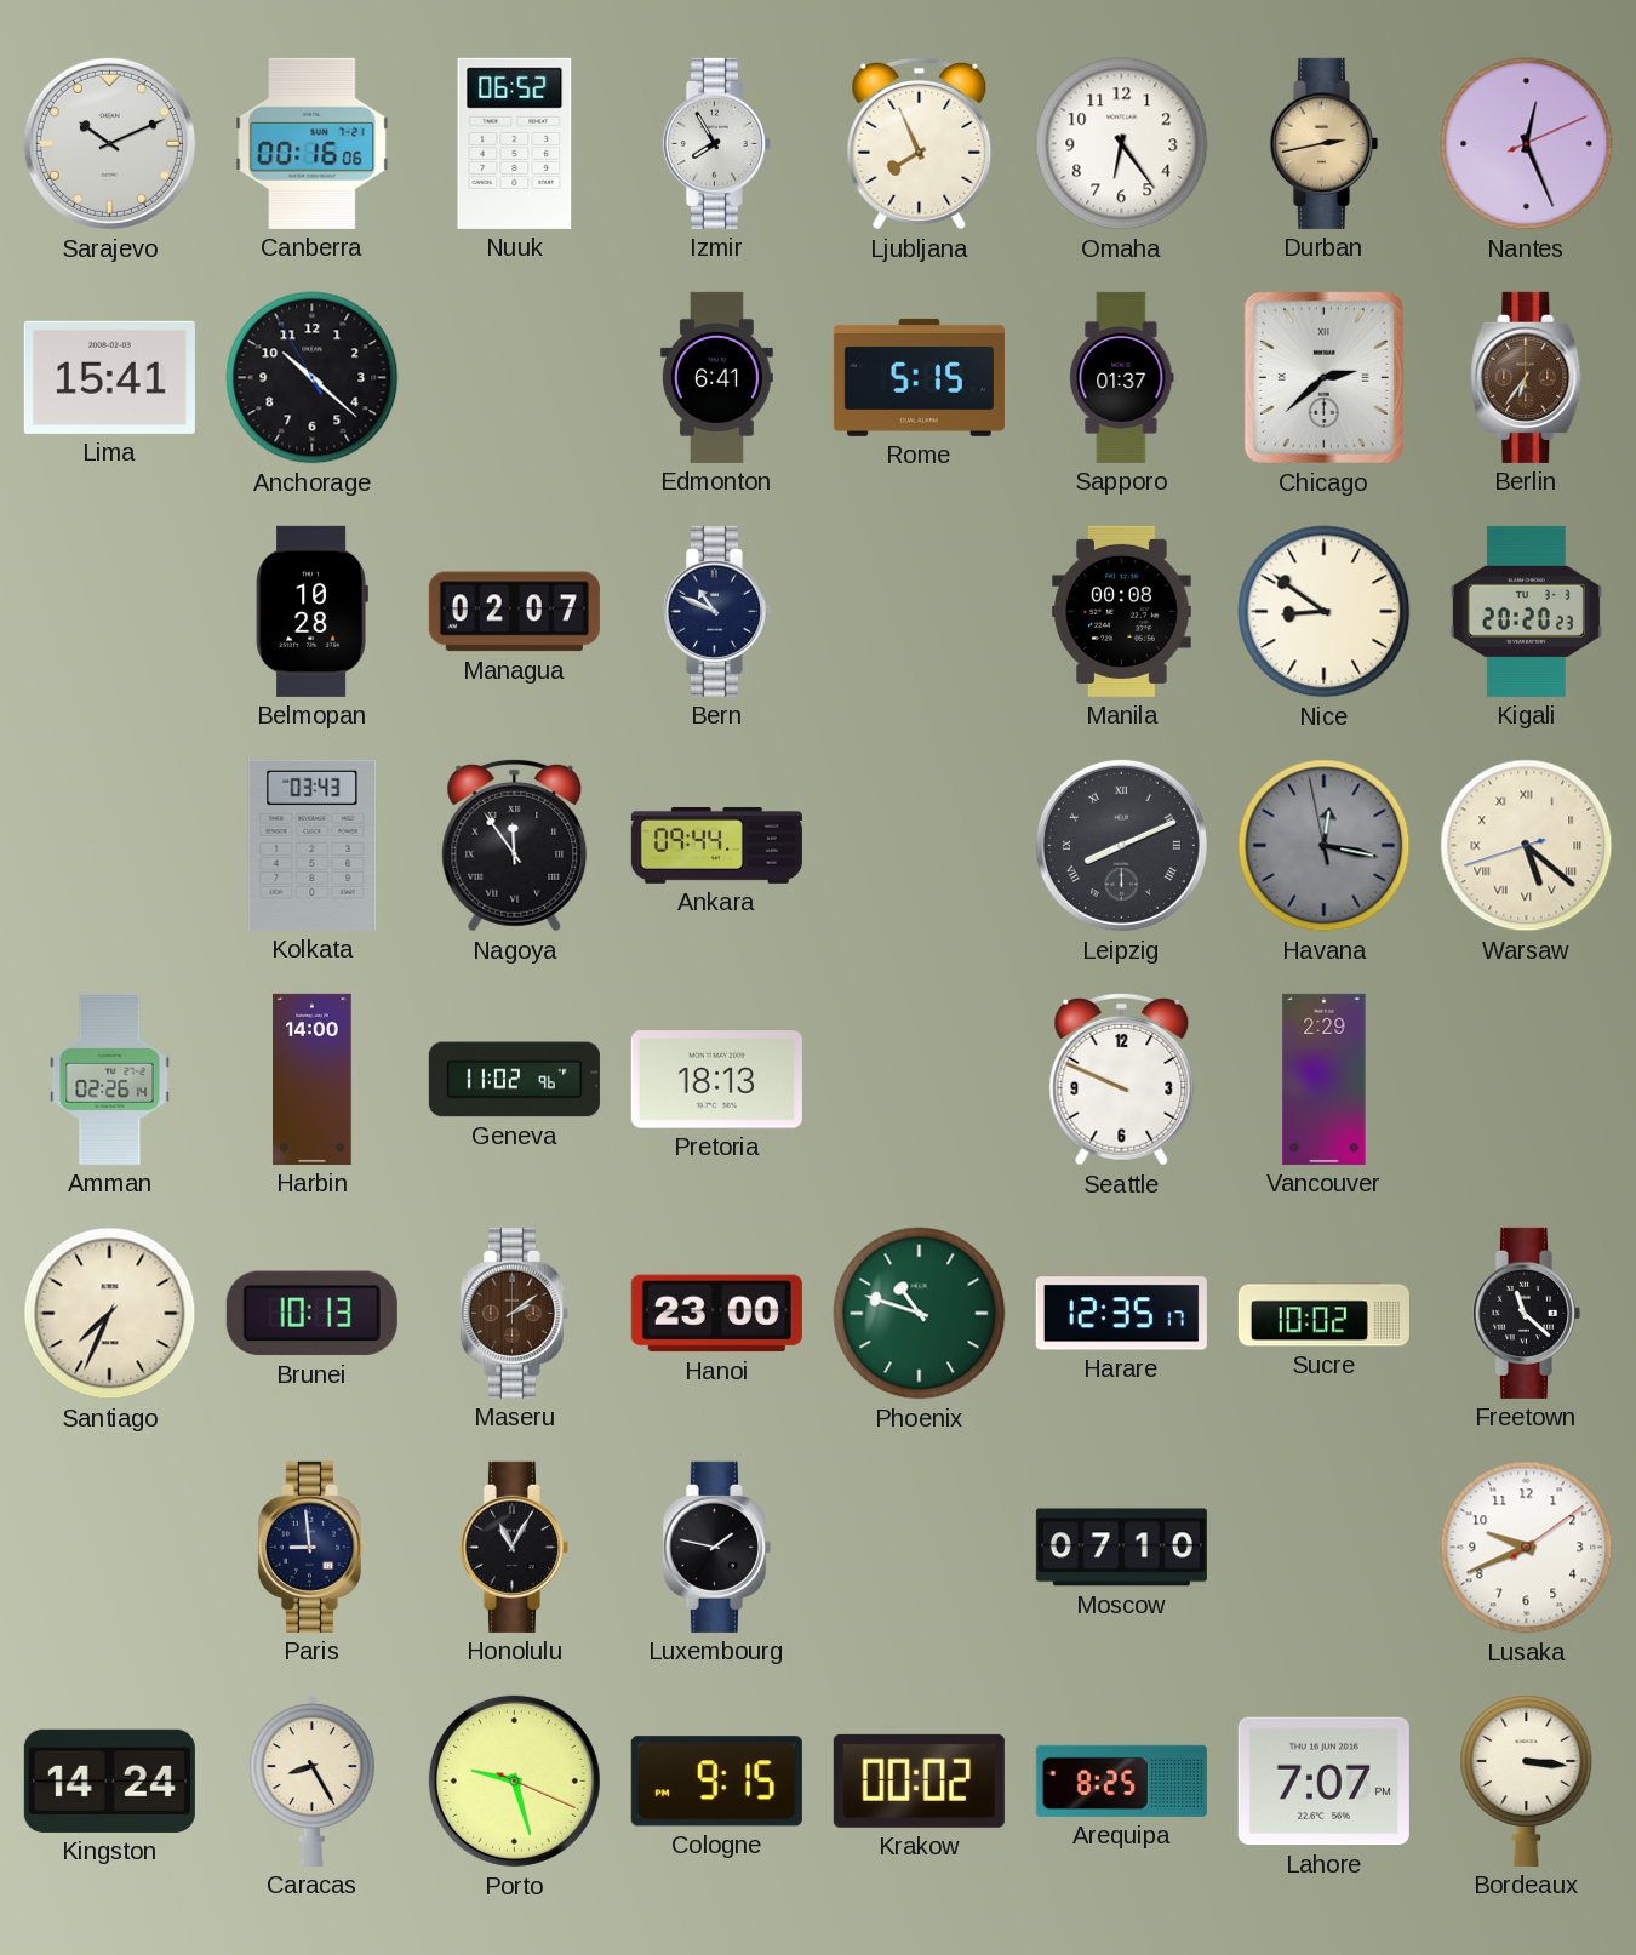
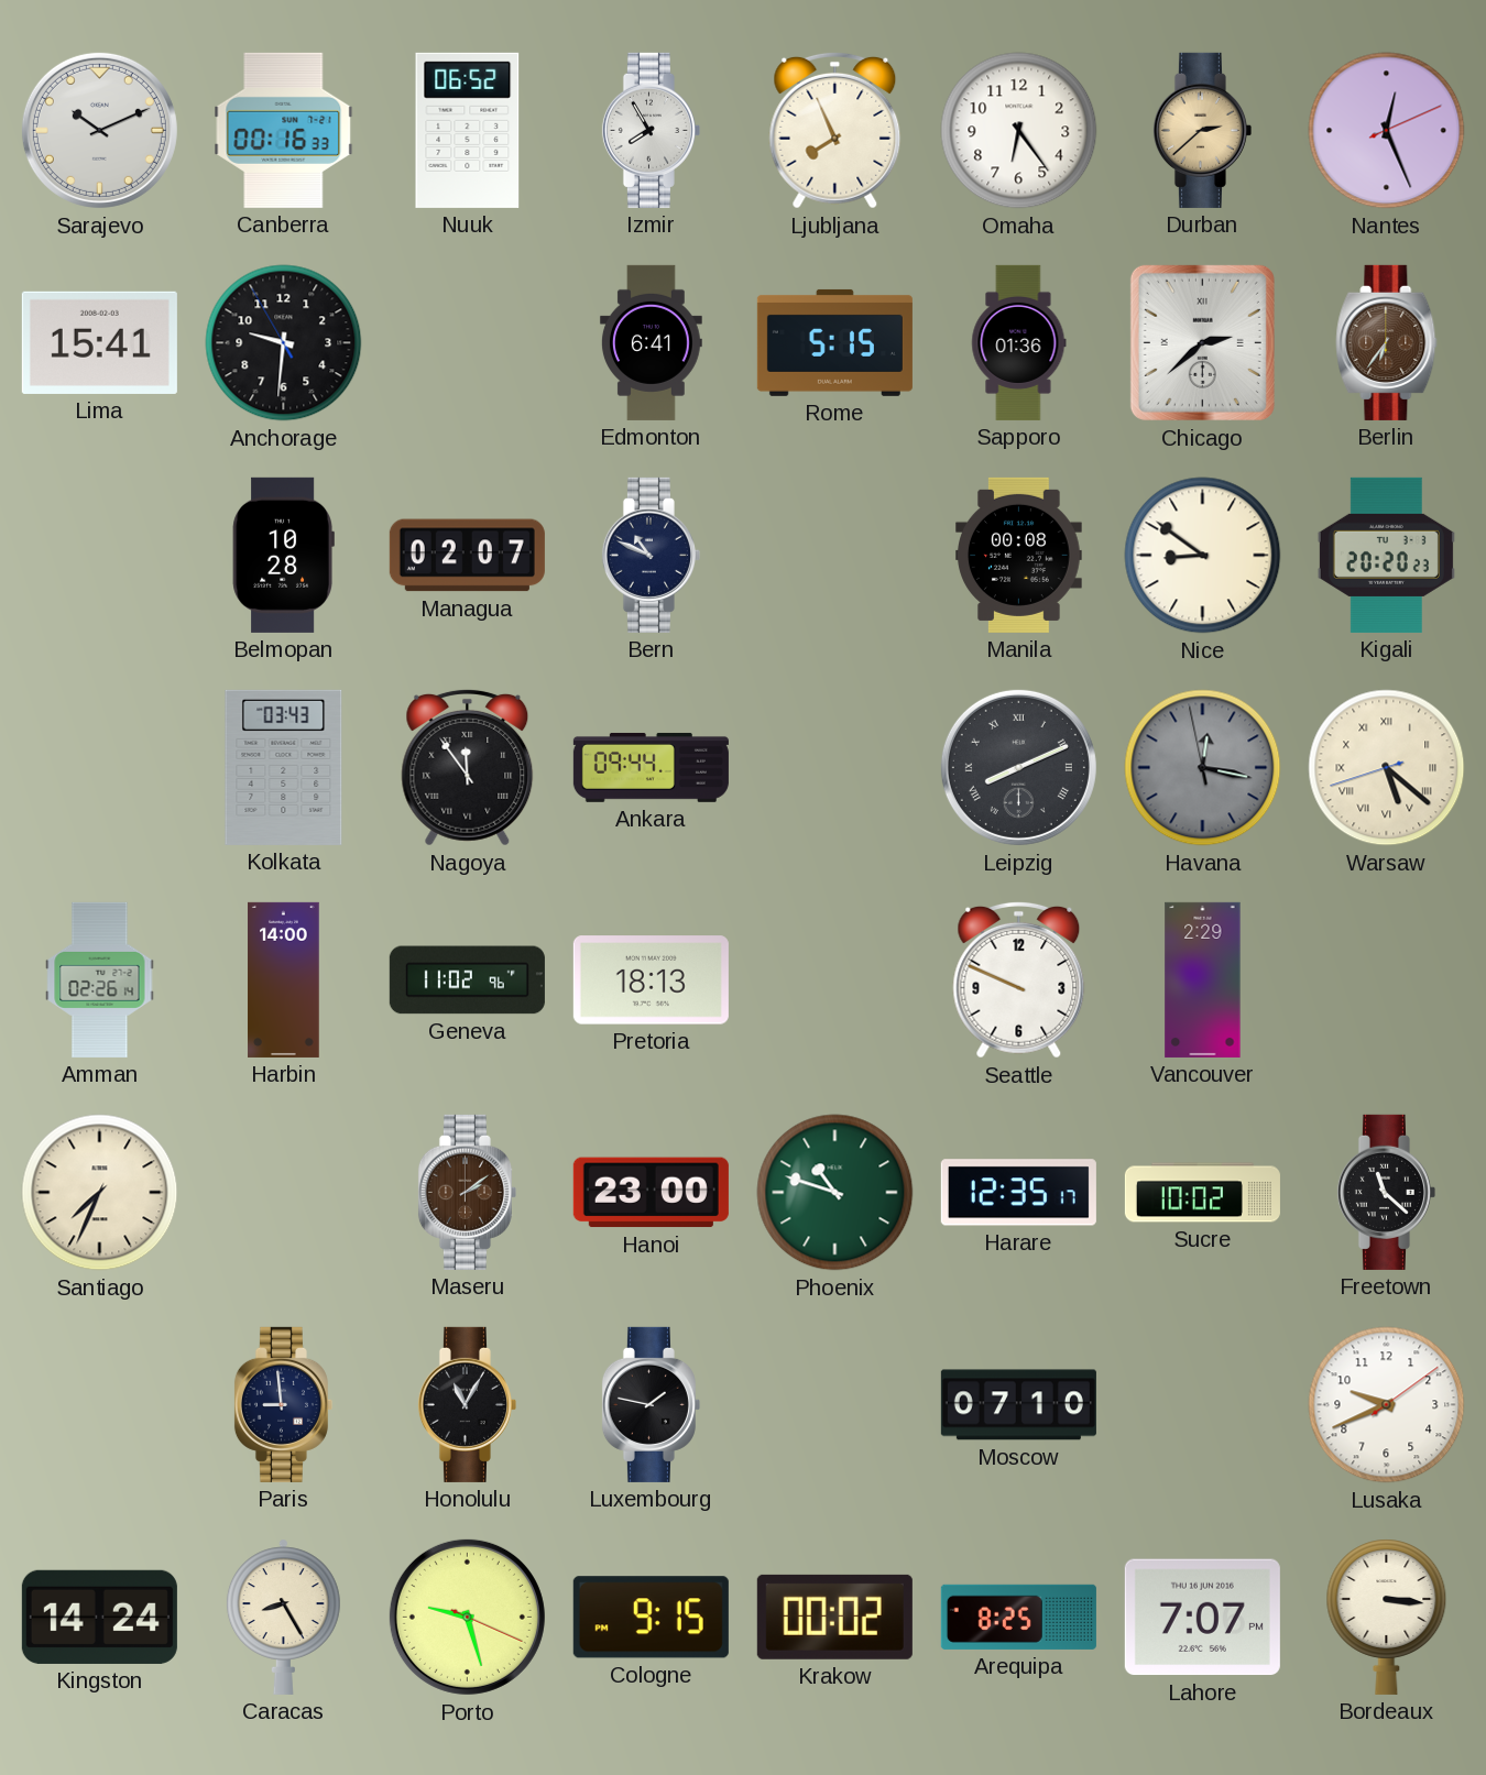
Canberra: 00:16:06 -> 00:16:33
Durban: 2:43 -> 2:38
Anchorage: 10:21 -> 9:30
Sapporo: 01:37 -> 01:36
Brunei: 10:13 -> none
